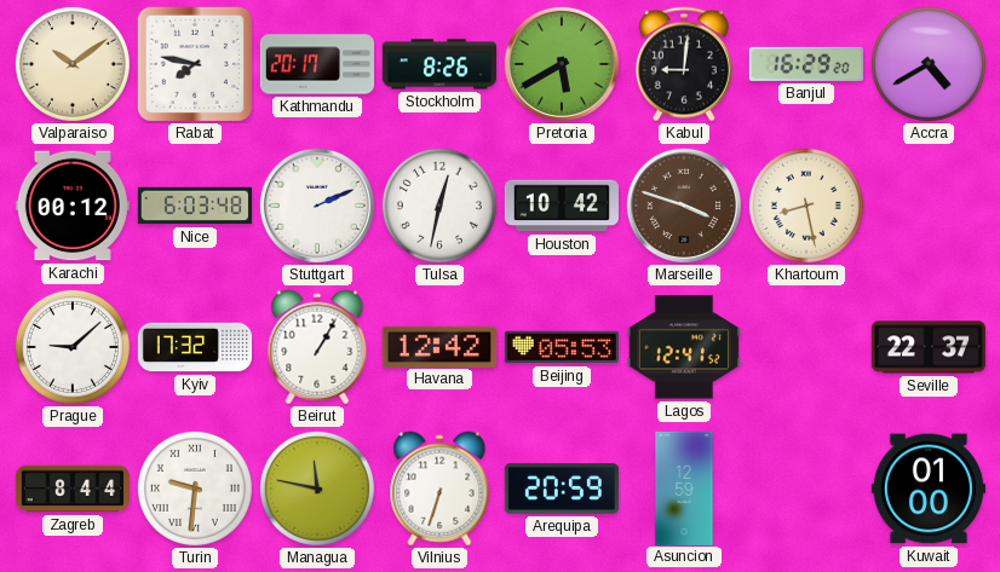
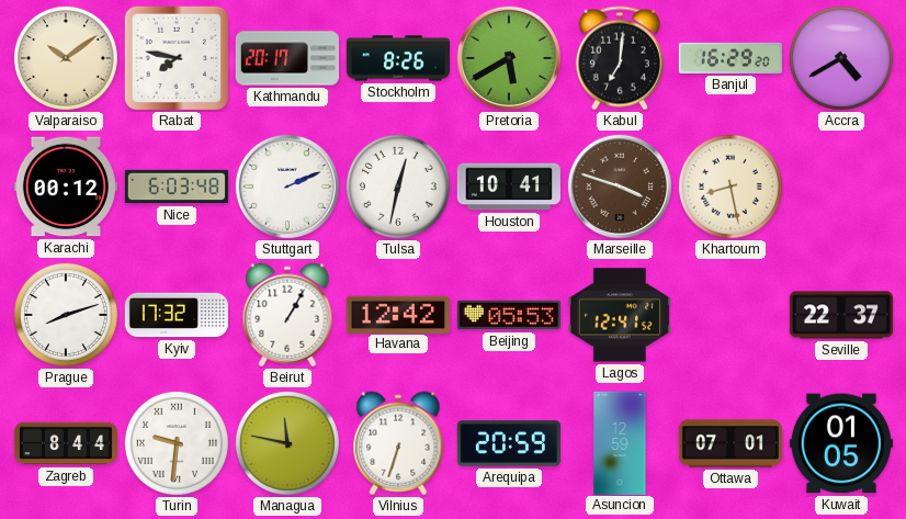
Kabul: 9:01 -> 7:01
Houston: 10:42 -> 10:41
Prague: 9:08 -> 8:12
Ottawa: none -> 07:01
Kuwait: 01:00 -> 01:05
